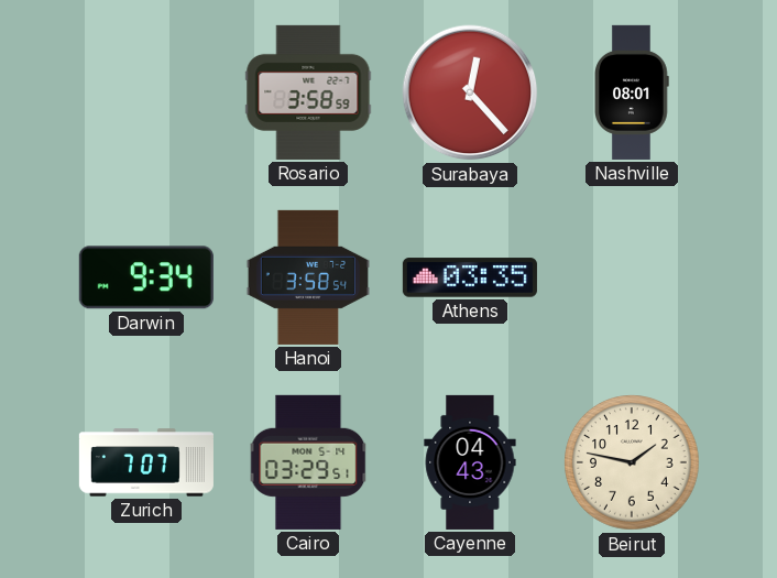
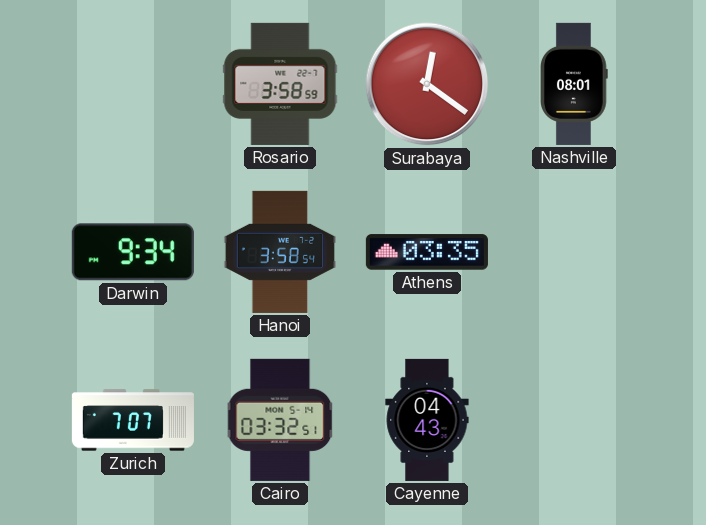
Surabaya: 12:23 -> 12:21
Cairo: 03:29 -> 03:32
Beirut: 1:47 -> none
